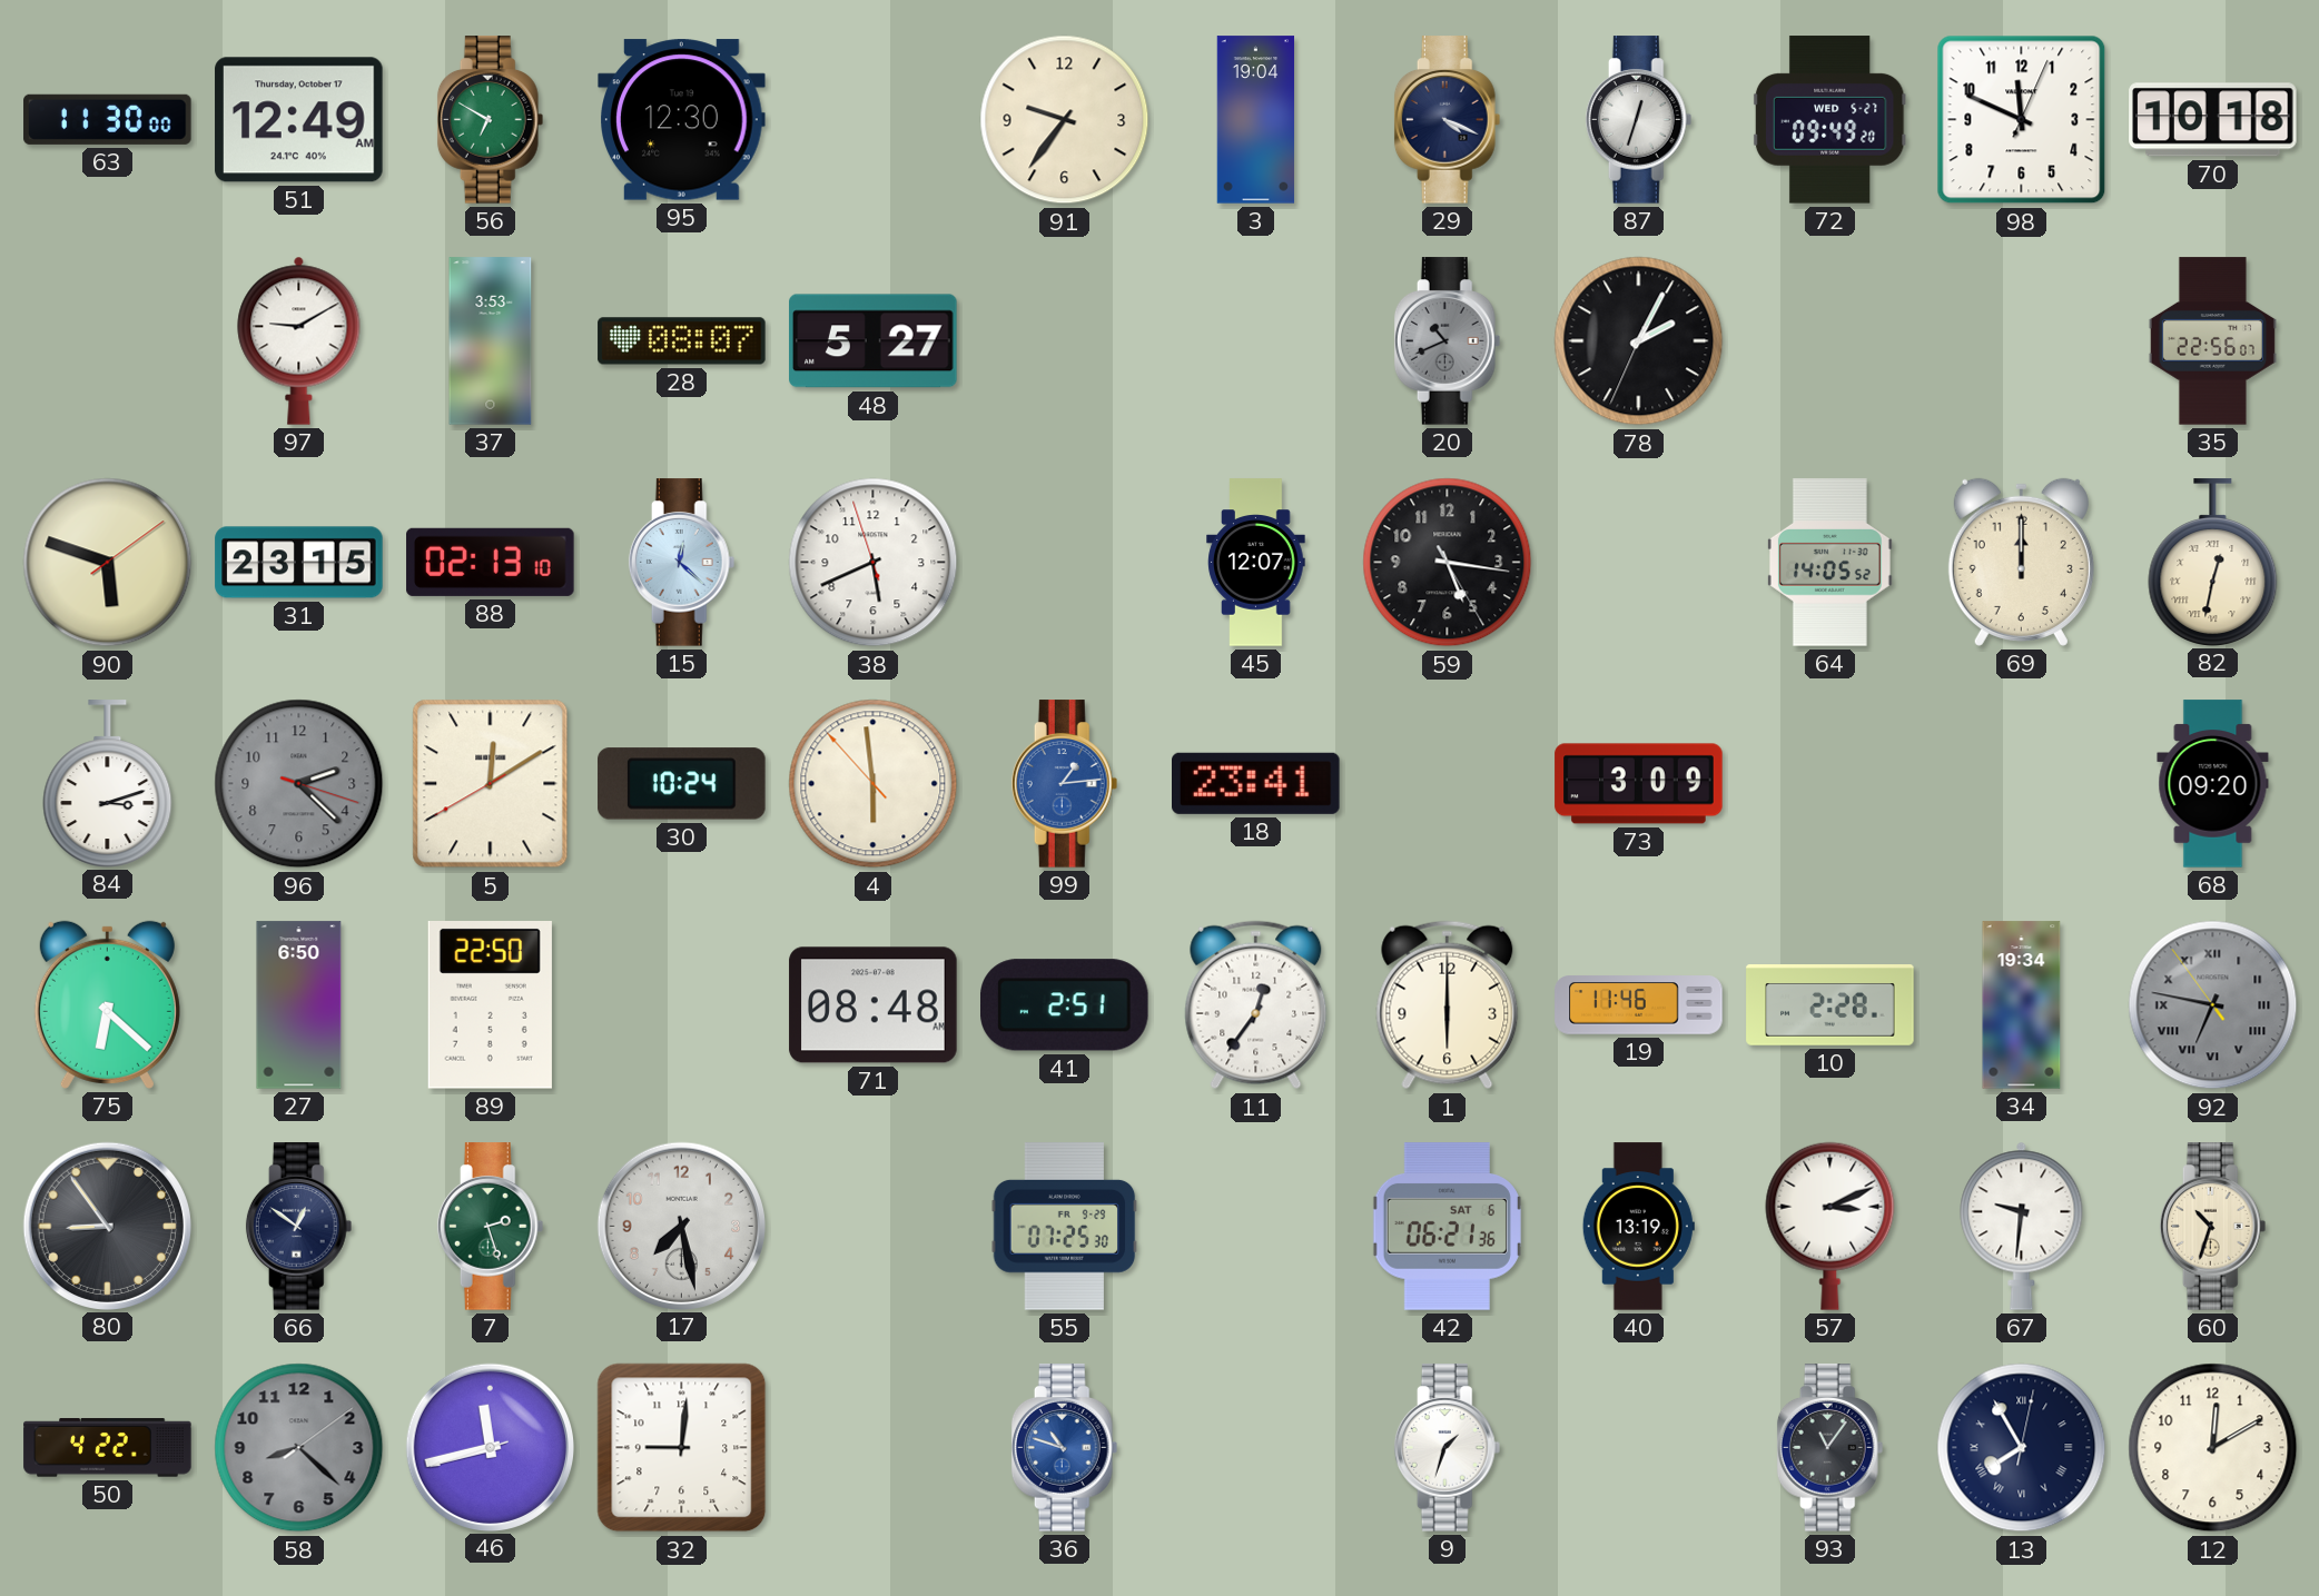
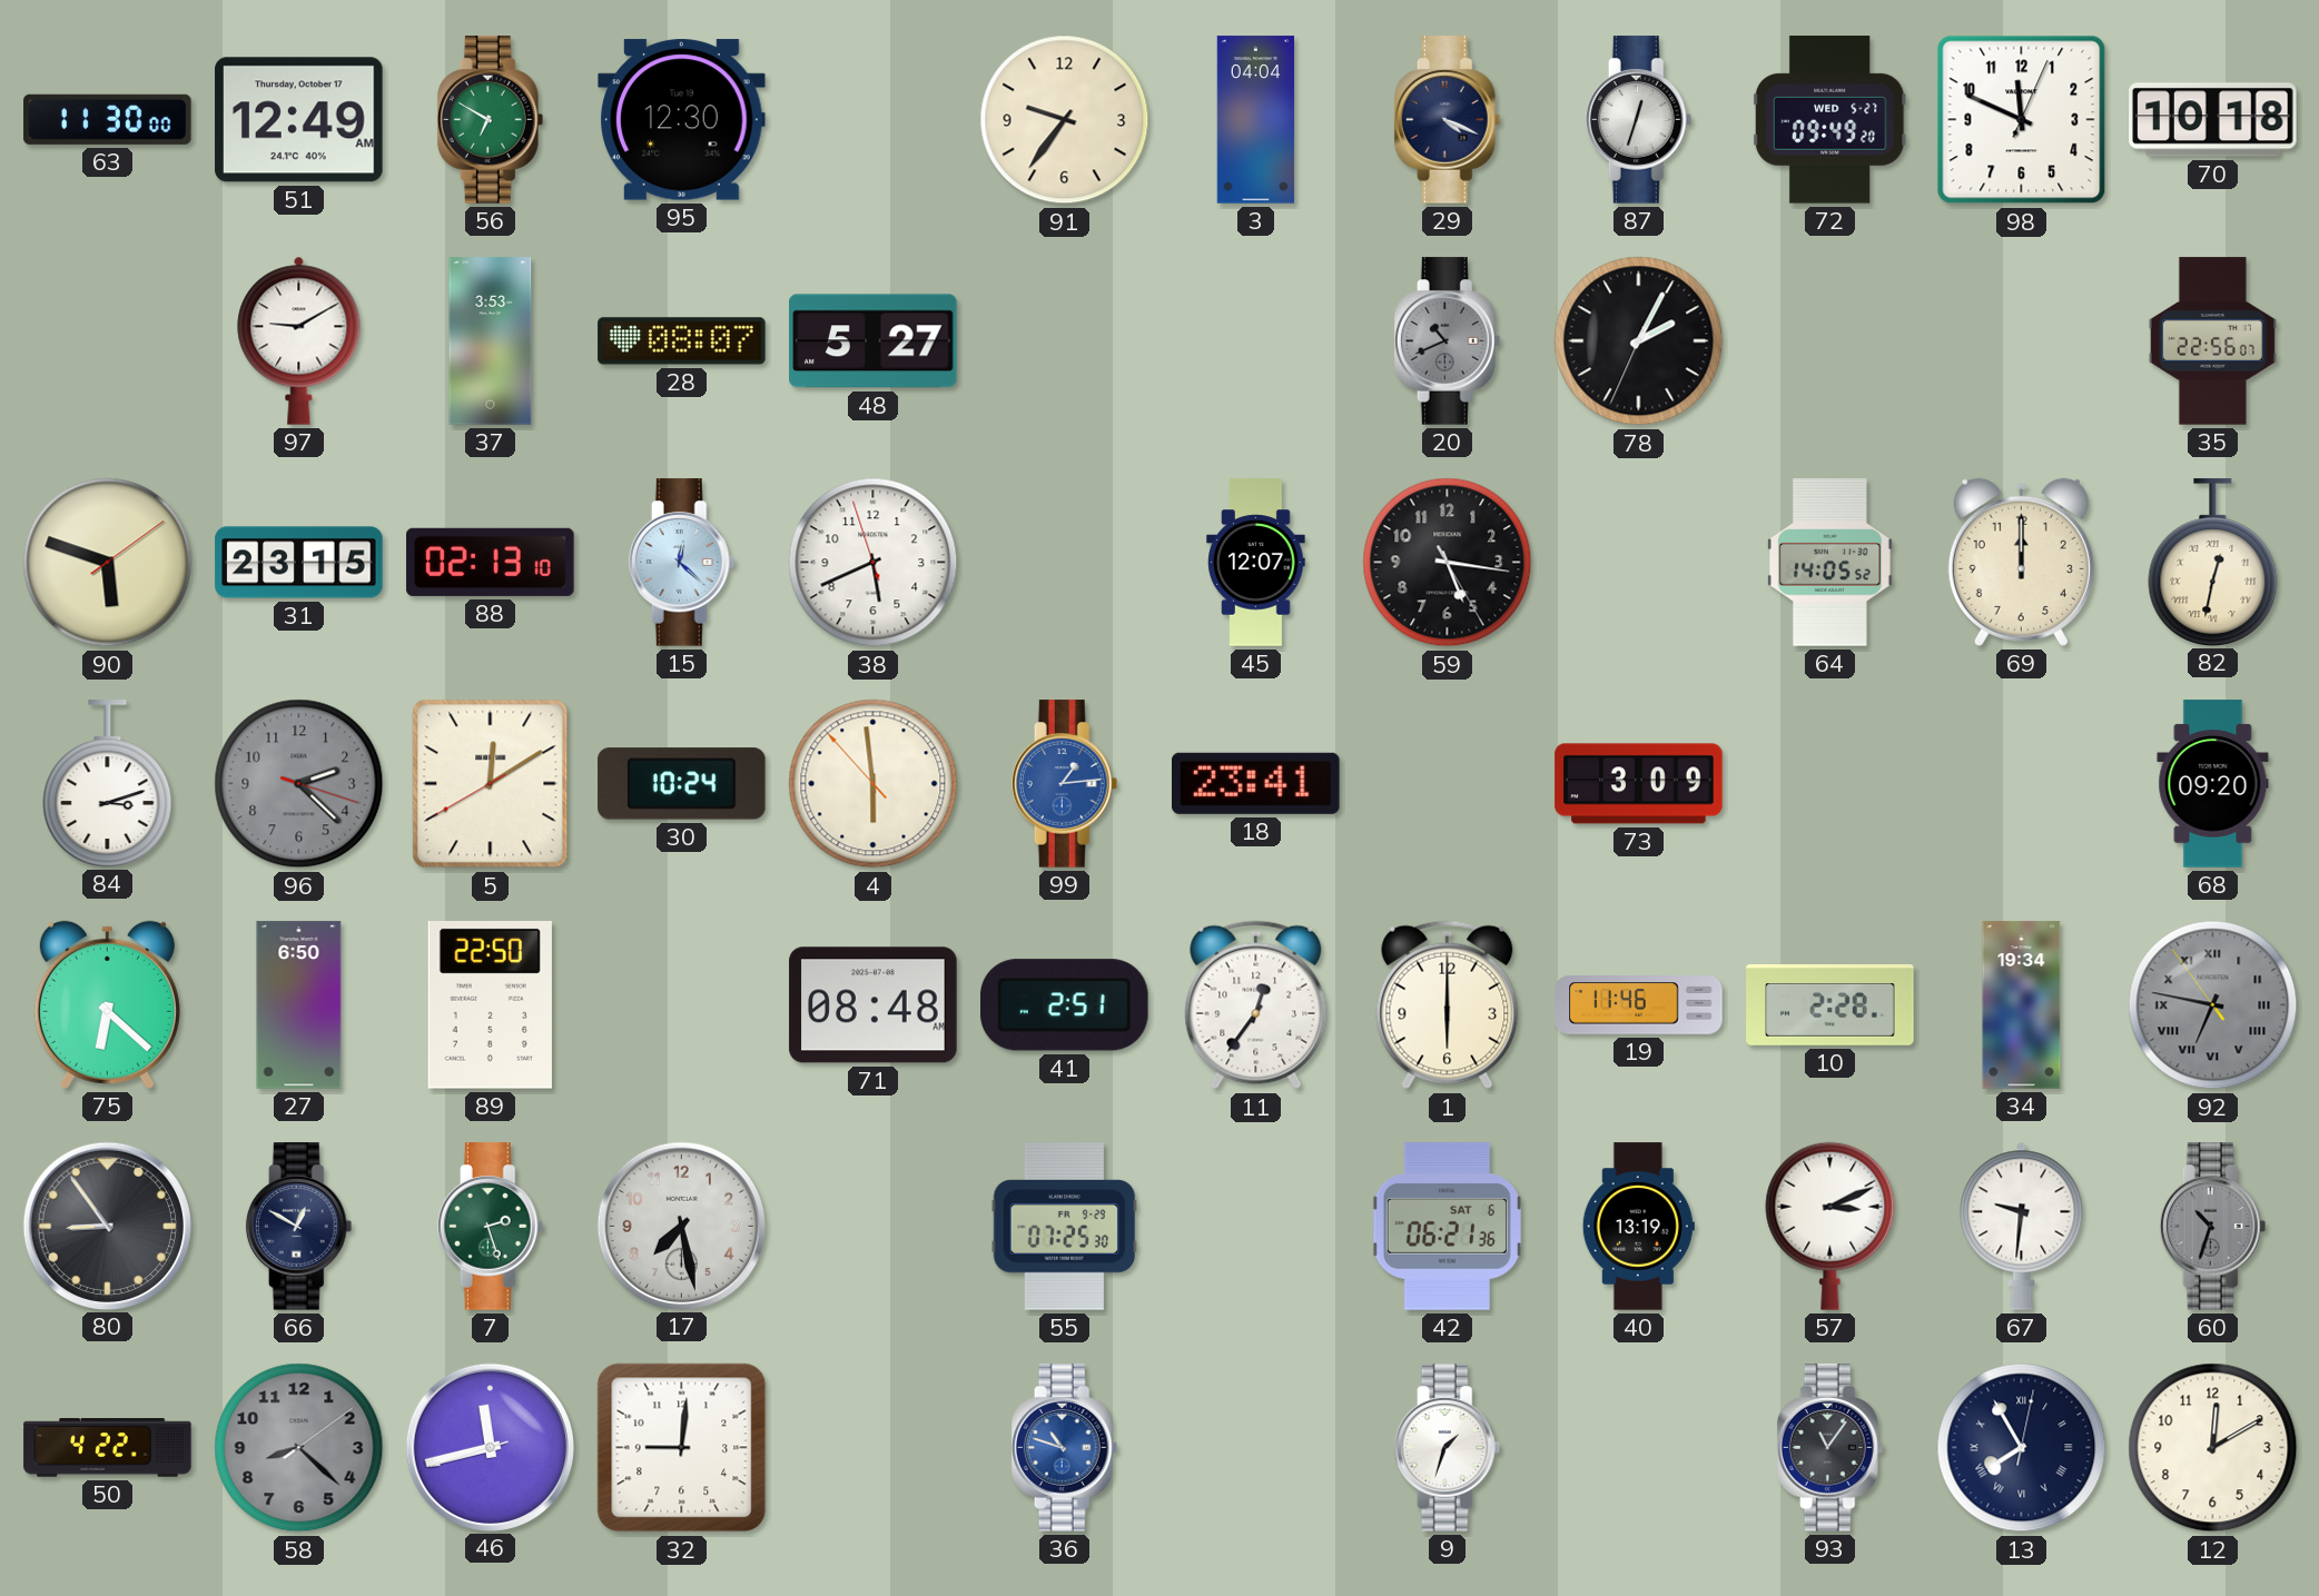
3: 19:04 -> 04:04
66: 12:51 -> 12:50
60 dial: cream -> grey
